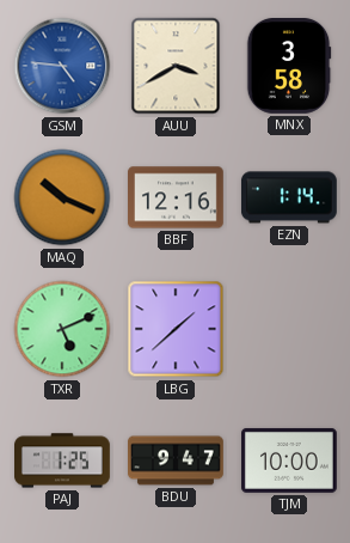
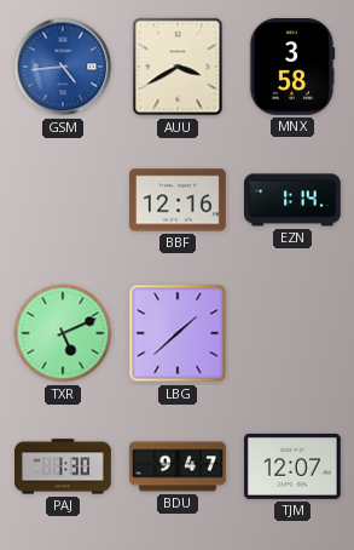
GSM: 4:46 -> 4:44
MAQ: 10:19 -> none
PAJ: 1:25 -> 1:30
TJM: 10:00 -> 12:07
